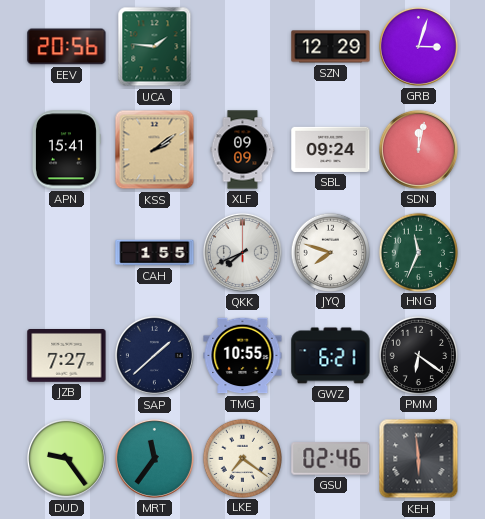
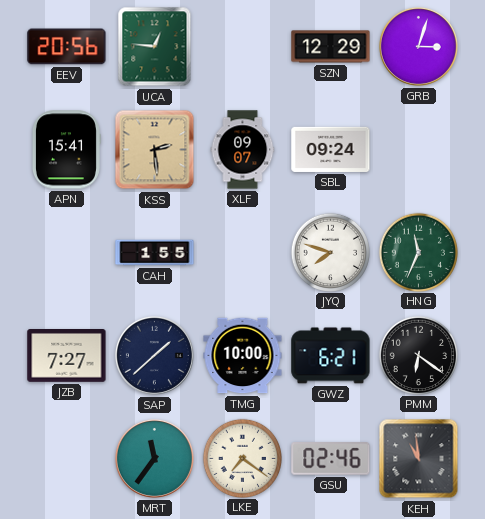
UCA: 1:46 -> 12:46
KSS: 2:09 -> 2:29
XLF: 09:09 -> 09:07
SDN: 12:02 -> none
QKK: 7:41 -> none
TMG: 10:55 -> 10:00
DUD: 9:24 -> none
KEH: 5:59 -> 10:59
